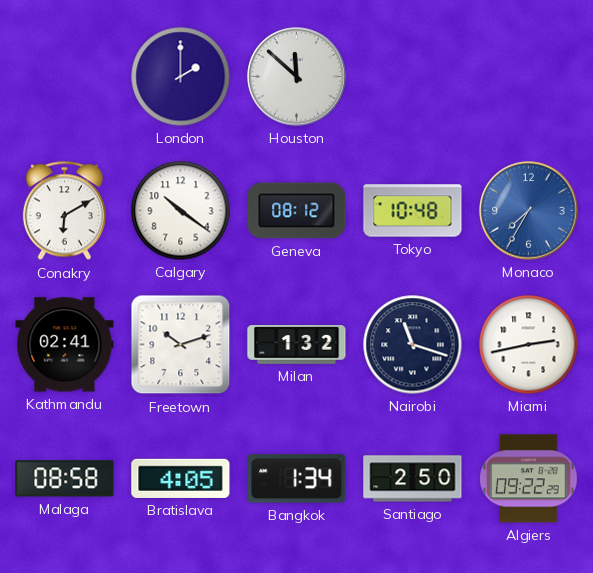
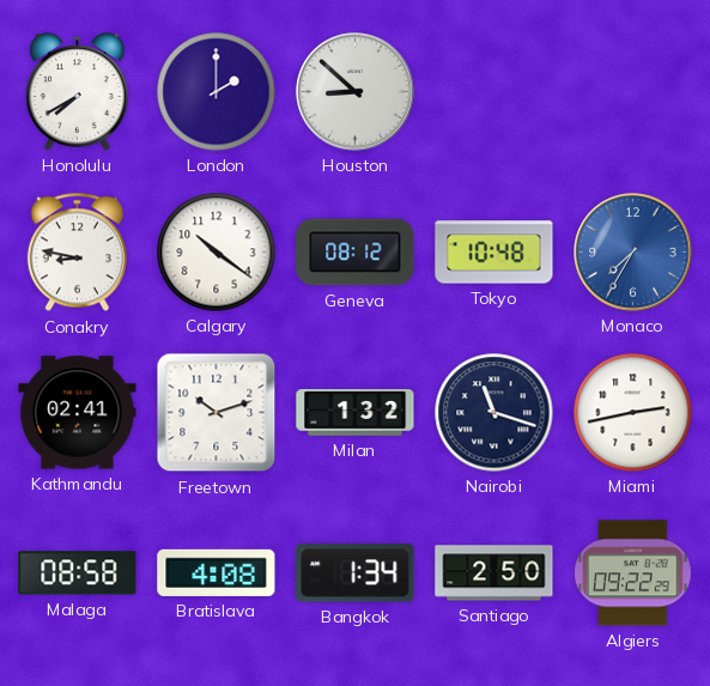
Honolulu: none -> 7:40
Houston: 11:52 -> 8:52
Conakry: 6:10 -> 8:47
Bratislava: 4:05 -> 4:08
